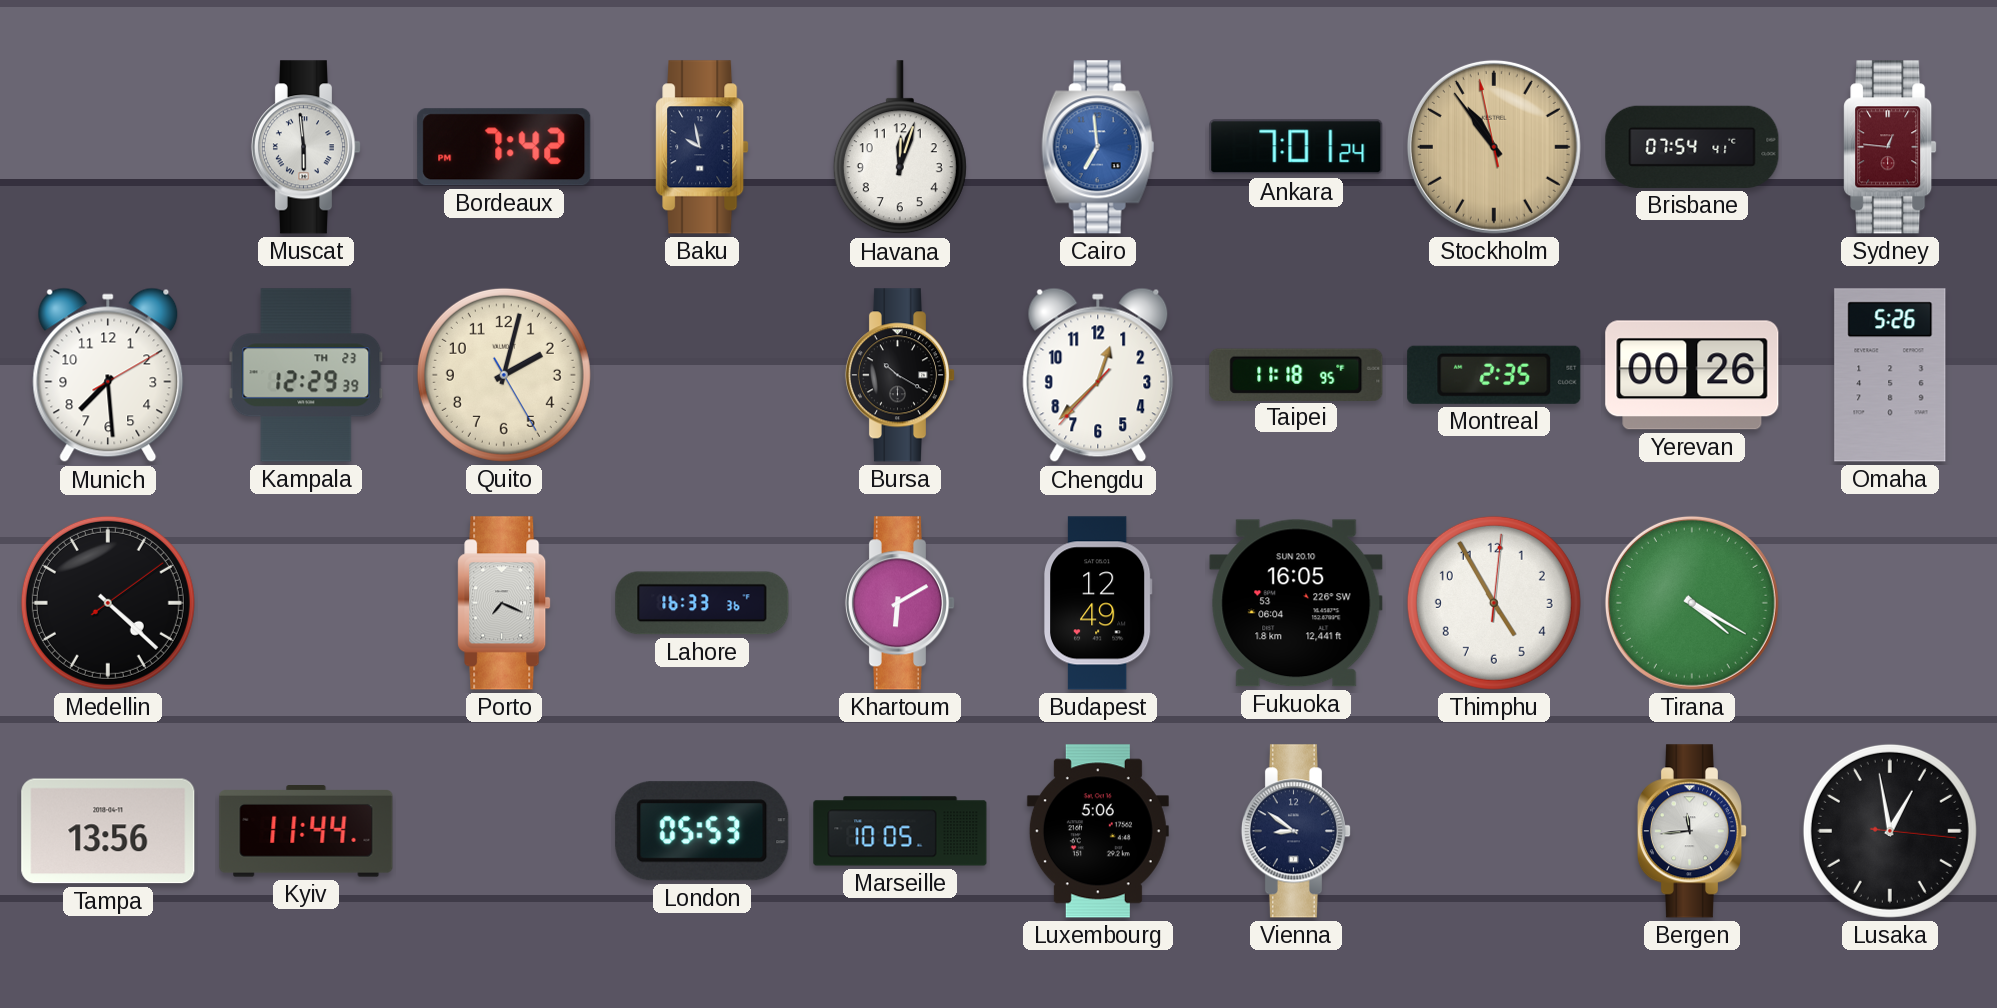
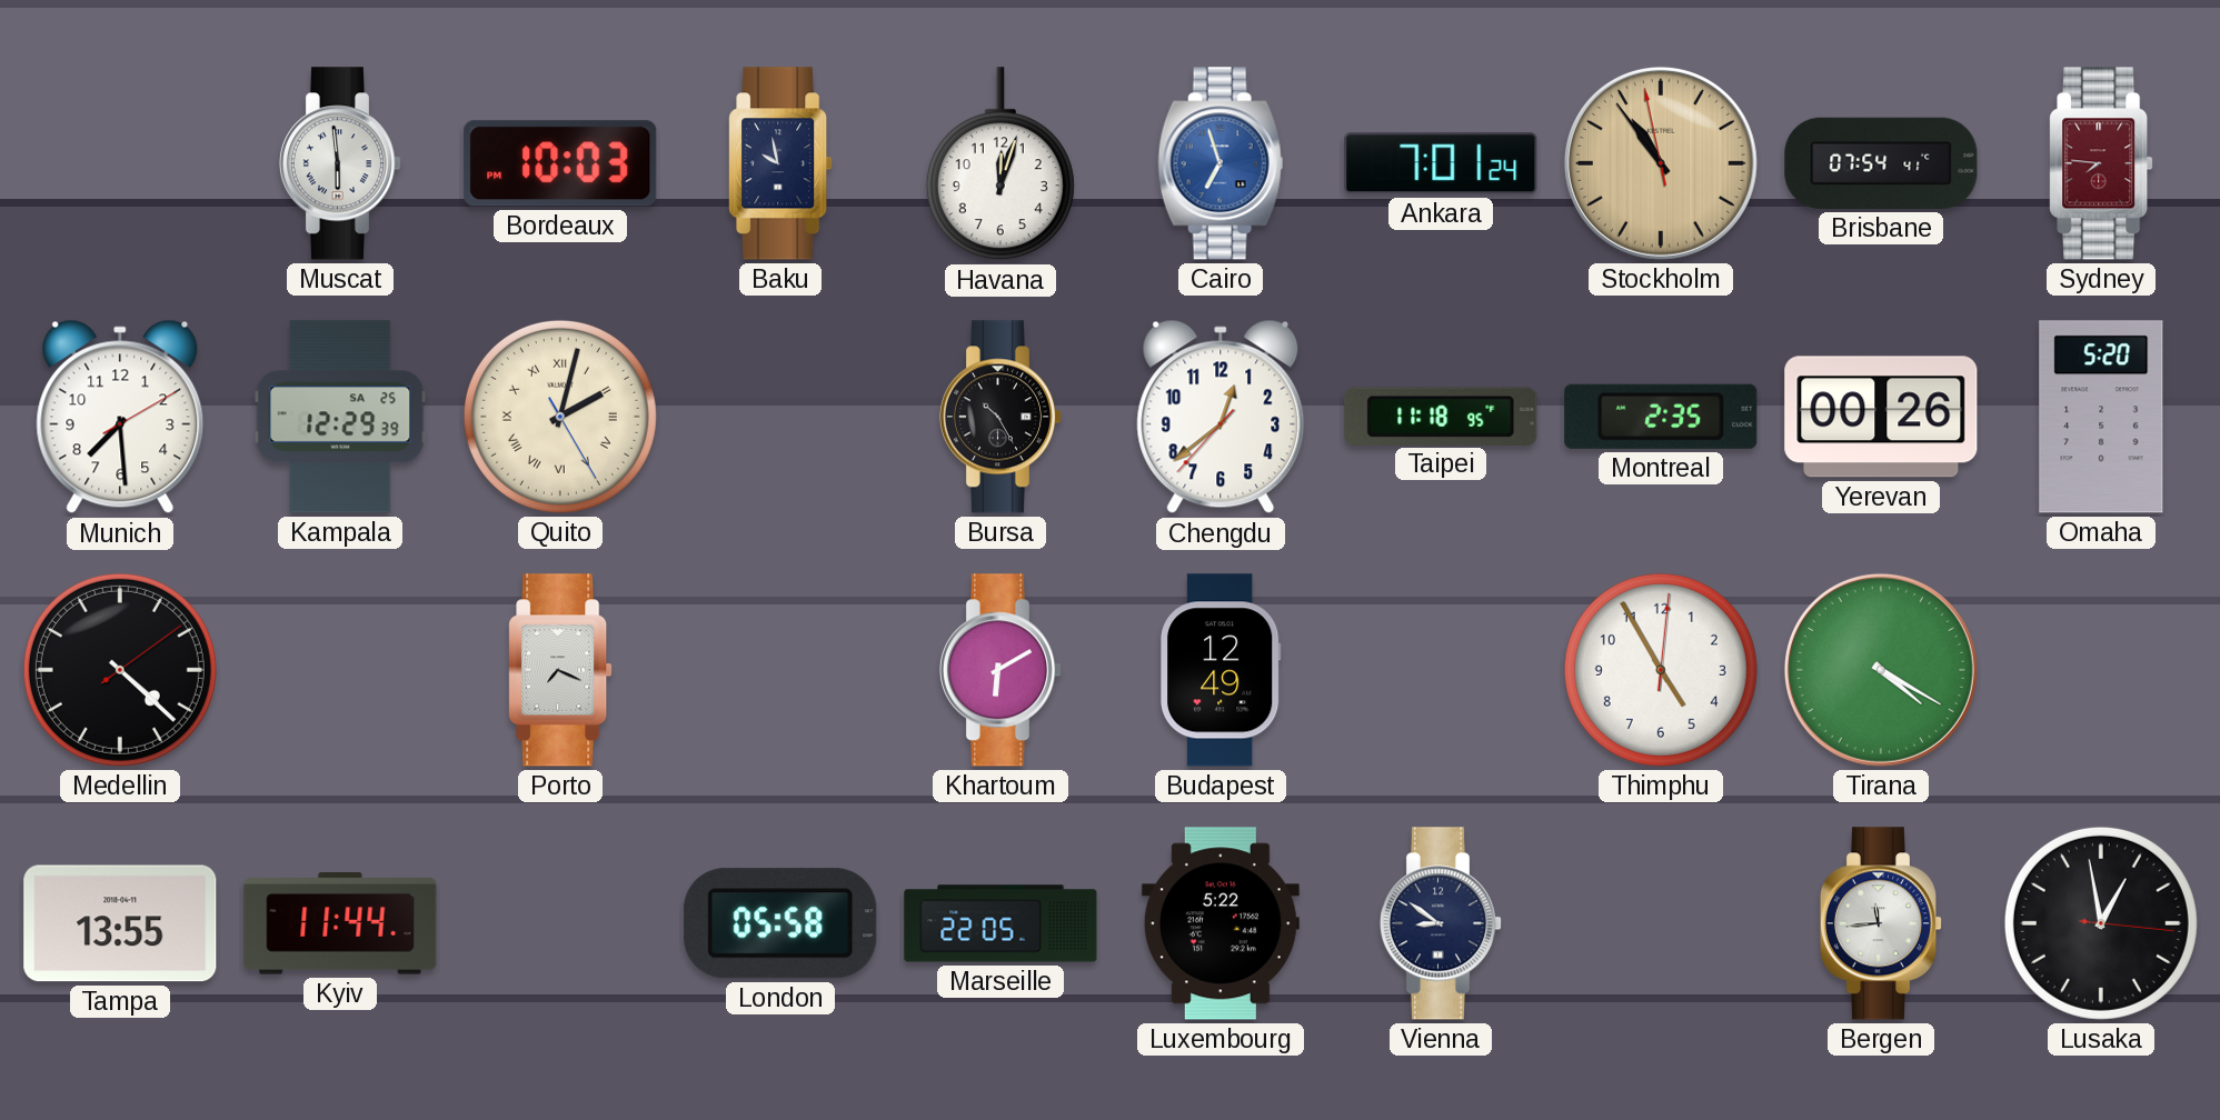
Bordeaux: 7:42 -> 10:03
Cairo: 6:59 -> 6:57
Sydney: 12:46 -> 7:46
Kampala date: TH 23 -> SA 25
Quito numerals: Arabic -> Roman
Bursa: 10:20 -> 10:25
Chengdu: 12:37 -> 12:38
Omaha: 5:26 -> 5:20
Lahore: 16:33 -> none
Fukuoka: 16:05 -> none
Tampa: 13:56 -> 13:55
London: 05:53 -> 05:58
Marseille: 10:05 -> 22:05
Luxembourg: 5:06 -> 5:22
